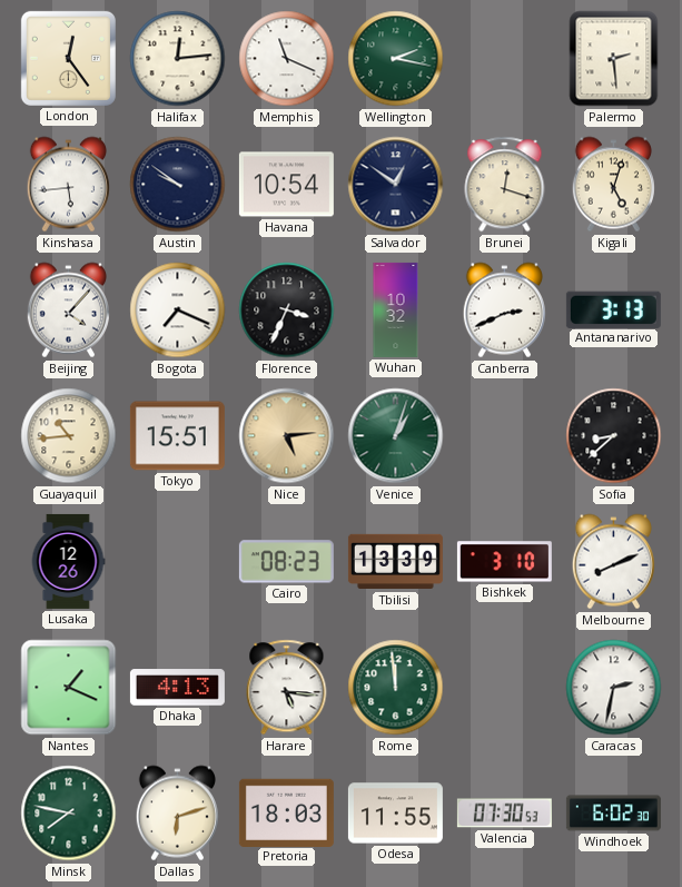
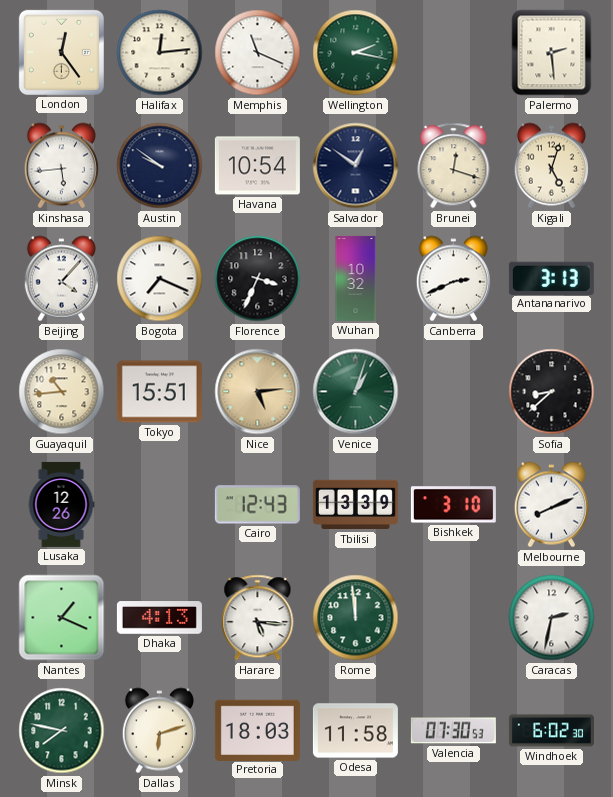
Cairo: 08:23 -> 12:43
Odesa: 11:55 -> 11:58
